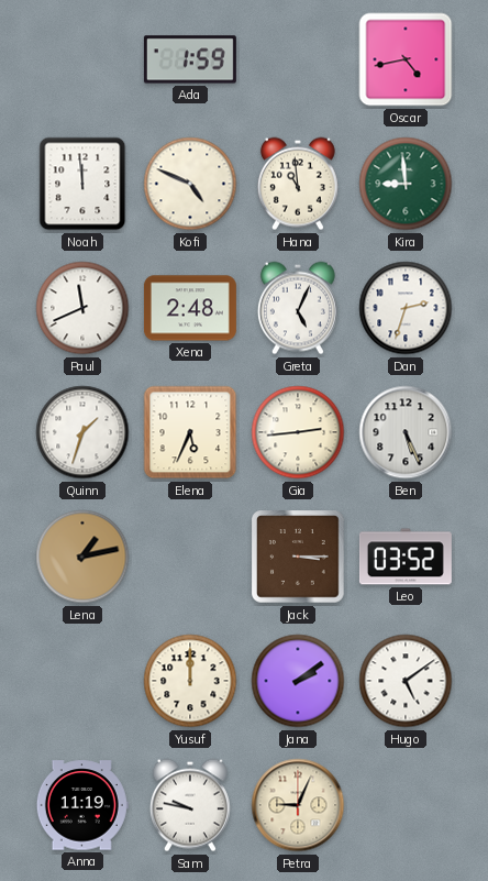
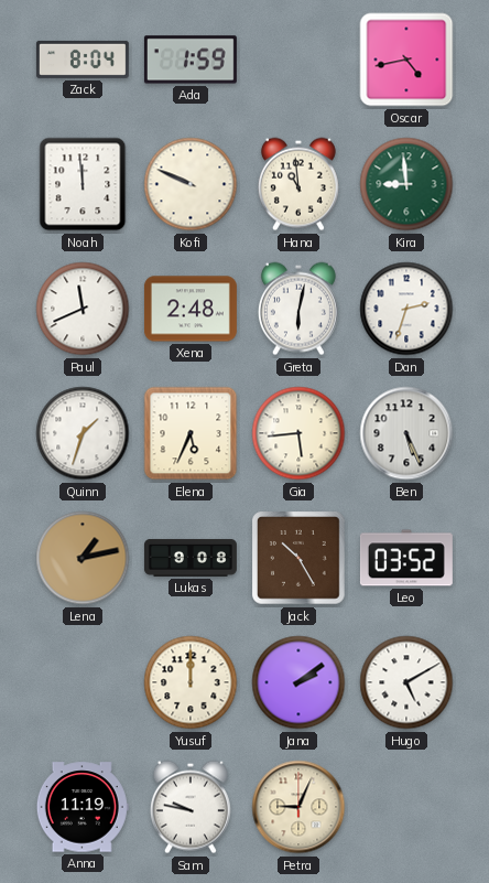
Zack: none -> 8:04
Kofi: 4:49 -> 9:49
Greta: 5:04 -> 6:02
Gia: 2:44 -> 5:44
Lukas: none -> 9:08
Jack: 3:15 -> 10:25
Hugo: 5:09 -> 5:10
